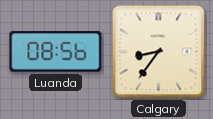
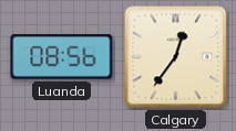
Calgary: 8:36 -> 12:36
